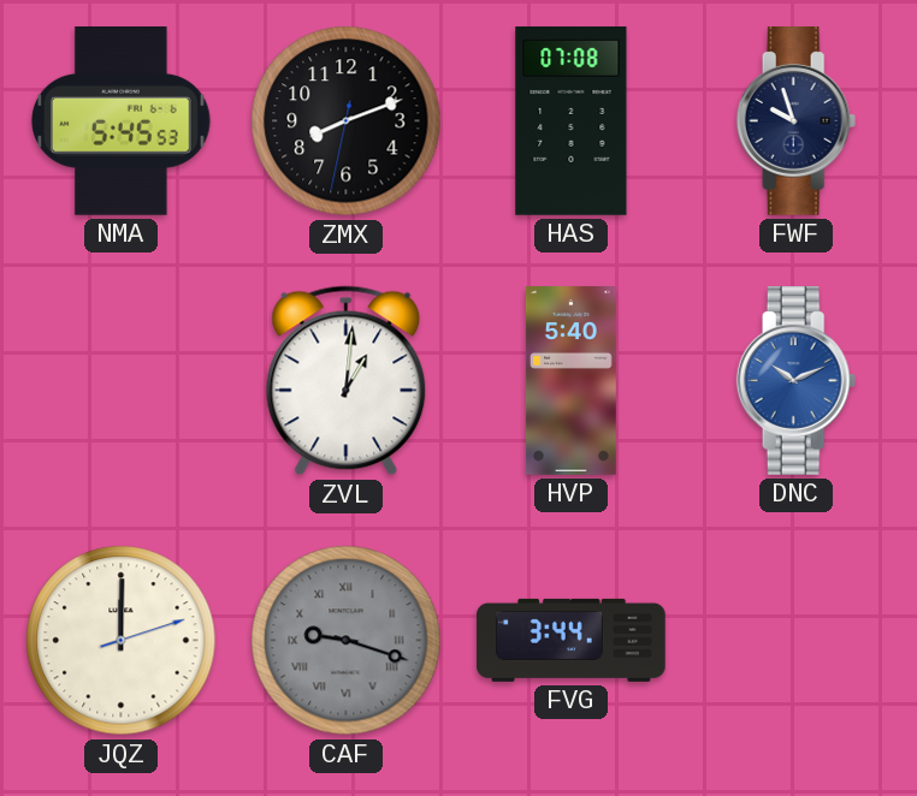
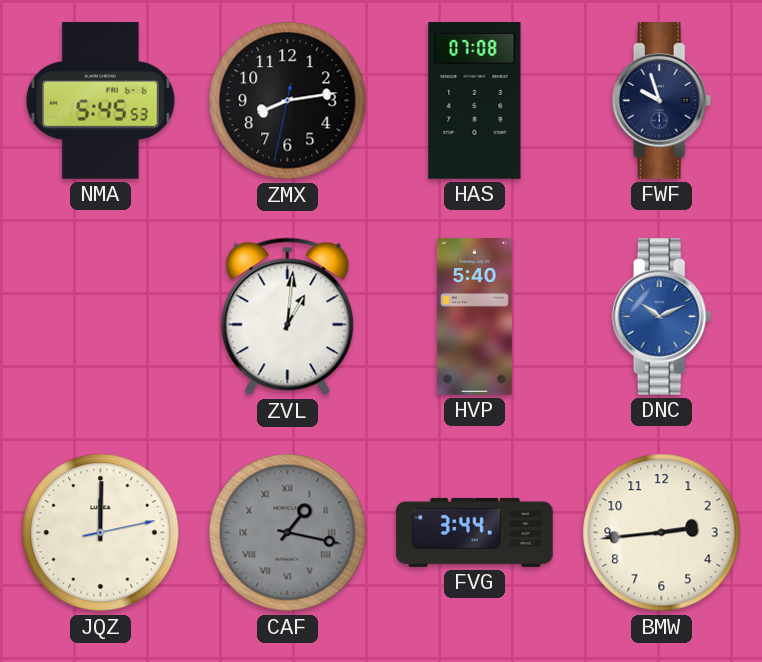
ZMX: 8:11 -> 8:13
JQZ: 12:00:12 -> 12:00:13
CAF: 9:18 -> 1:17
BMW: none -> 2:44
